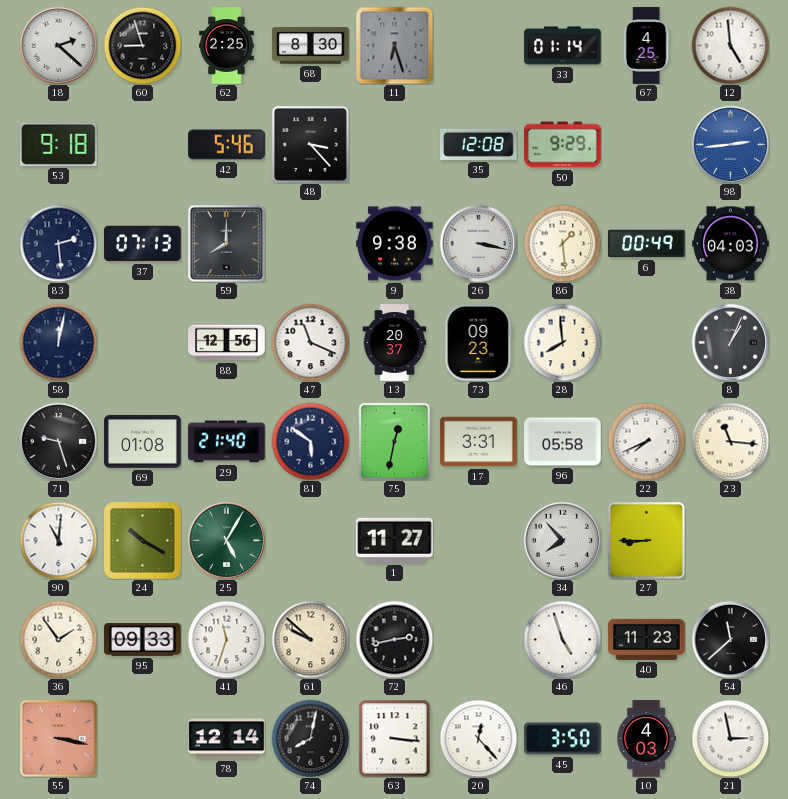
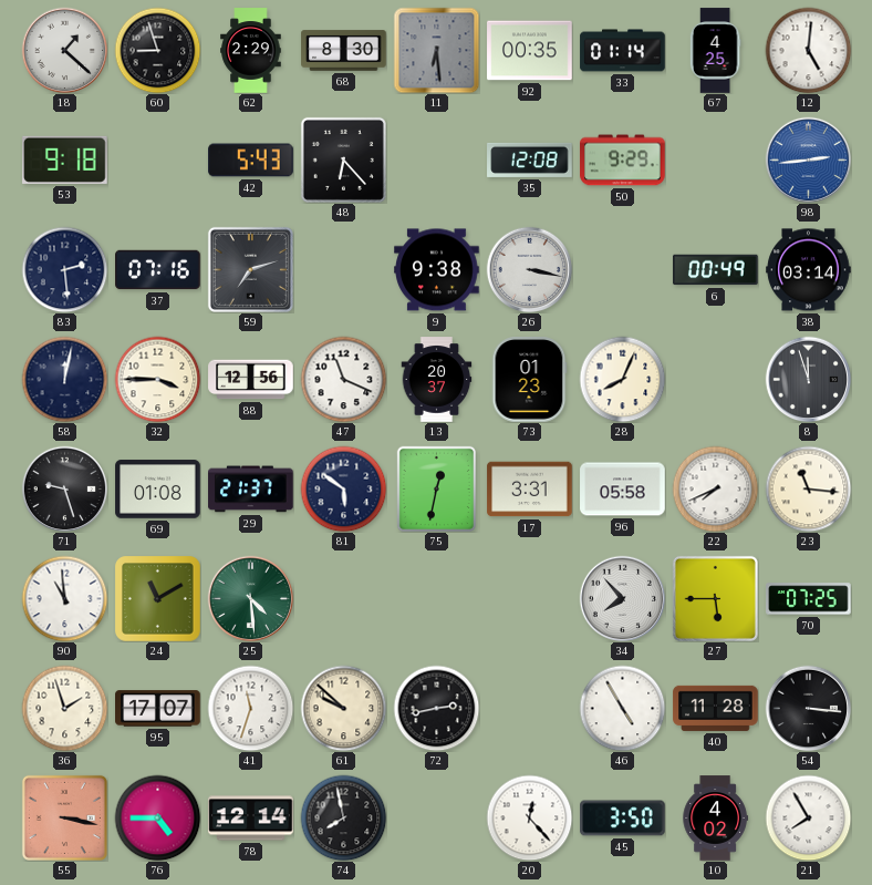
18: 2:22 -> 1:22
62: 2:25 -> 2:29
11: 6:27 -> 6:29
92: none -> 00:35
12: 4:59 -> 5:01
42: 5:46 -> 5:43
48: 3:23 -> 6:23
37: 07:13 -> 07:16
59: 8:00 -> 7:12
86: 1:29 -> none
38: 04:03 -> 03:14
32: none -> 3:45
73: 09:23 -> 01:23
28: 7:59 -> 8:04
8: 1:04 -> 11:57
29: 21:40 -> 21:37
90: 11:01 -> 10:59
24: 10:20 -> 11:10
25: 5:05 -> 4:29
1: 11:27 -> none
27: 8:45 -> 5:45
70: none -> 07:25
36: 1:54 -> 1:57
95: 09:33 -> 17:07
46: 4:57 -> 4:55
40: 11:23 -> 11:28
54: 11:38 -> 3:16
76: none -> 4:45
74: 8:02 -> 7:58
63: 3:16 -> none
10: 4:03 -> 4:02
21: 2:58 -> 7:55
